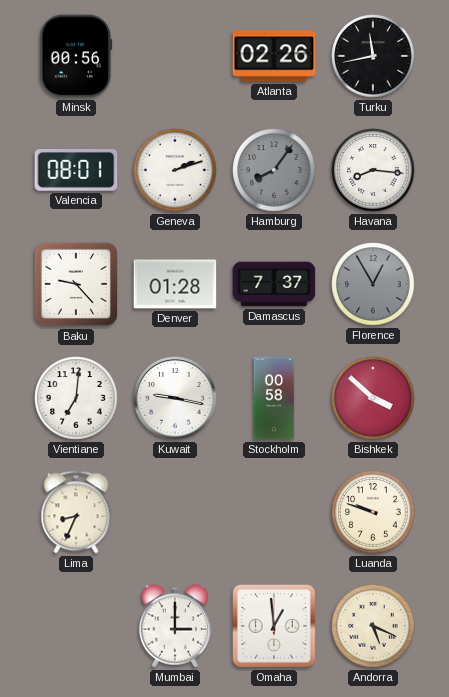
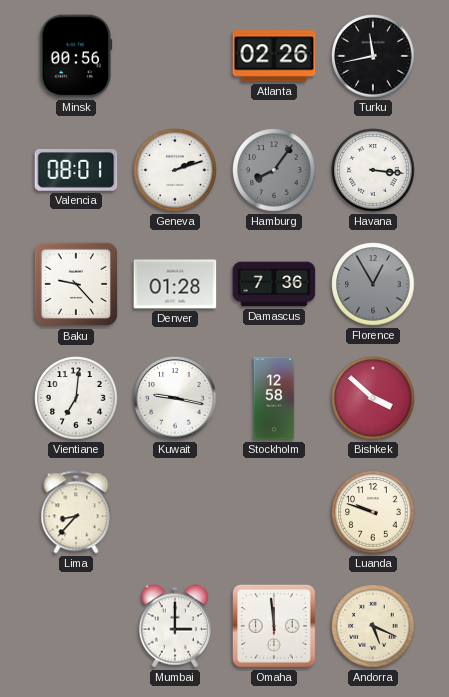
Havana: 8:16 -> 3:16
Damascus: 7:37 -> 7:36
Stockholm: 00:58 -> 12:58
Lima: 8:34 -> 8:37
Omaha: 12:59 -> 11:59
